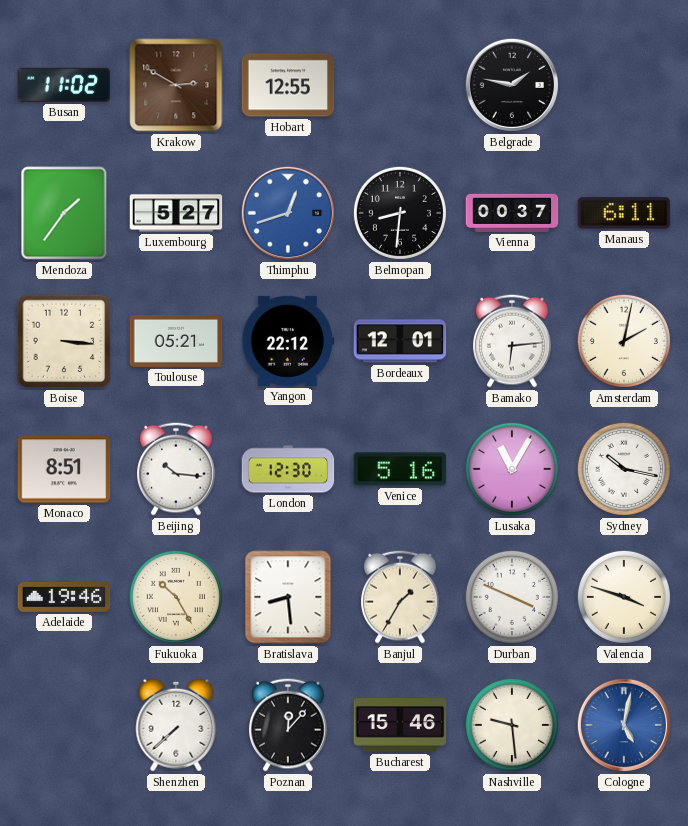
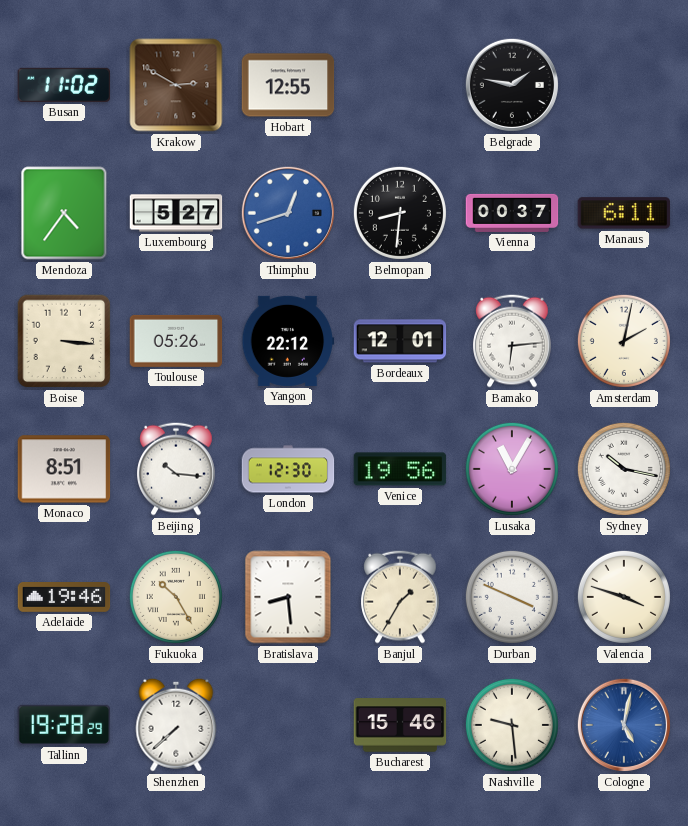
Mendoza: 1:36 -> 4:36
Toulouse: 05:21 -> 05:26
Venice: 5:16 -> 19:56
Tallinn: none -> 19:28
Poznan: 12:07 -> none
